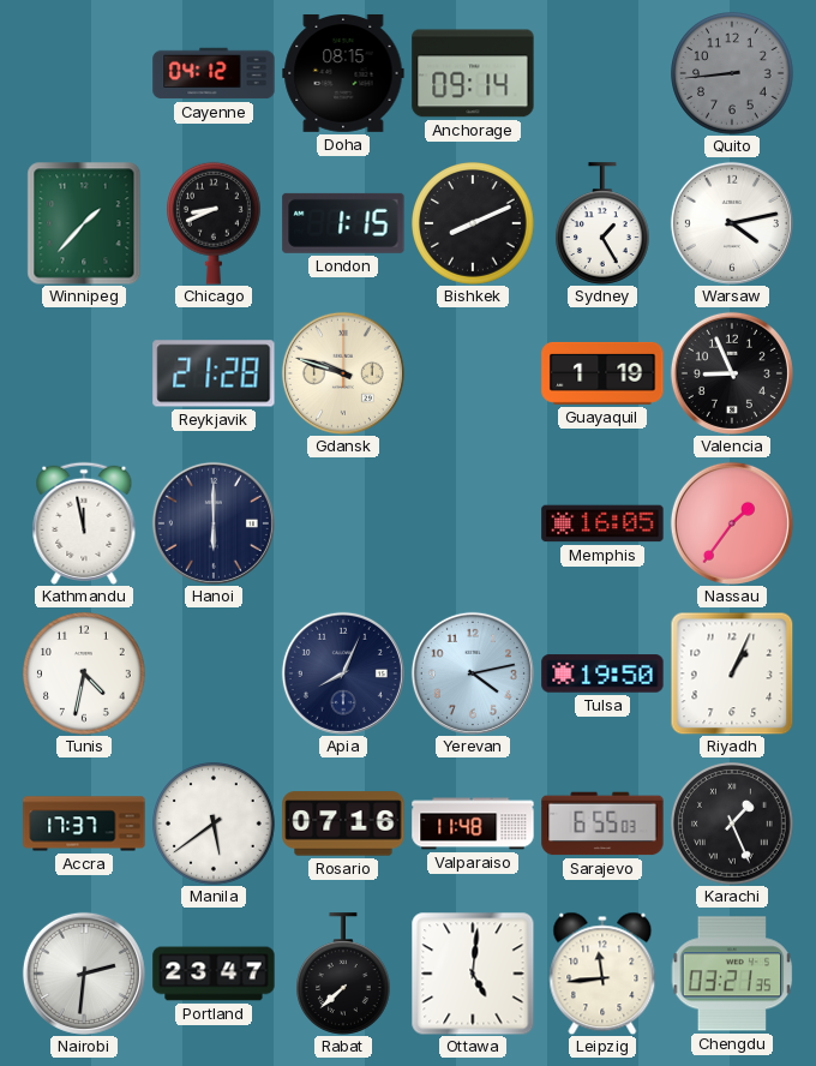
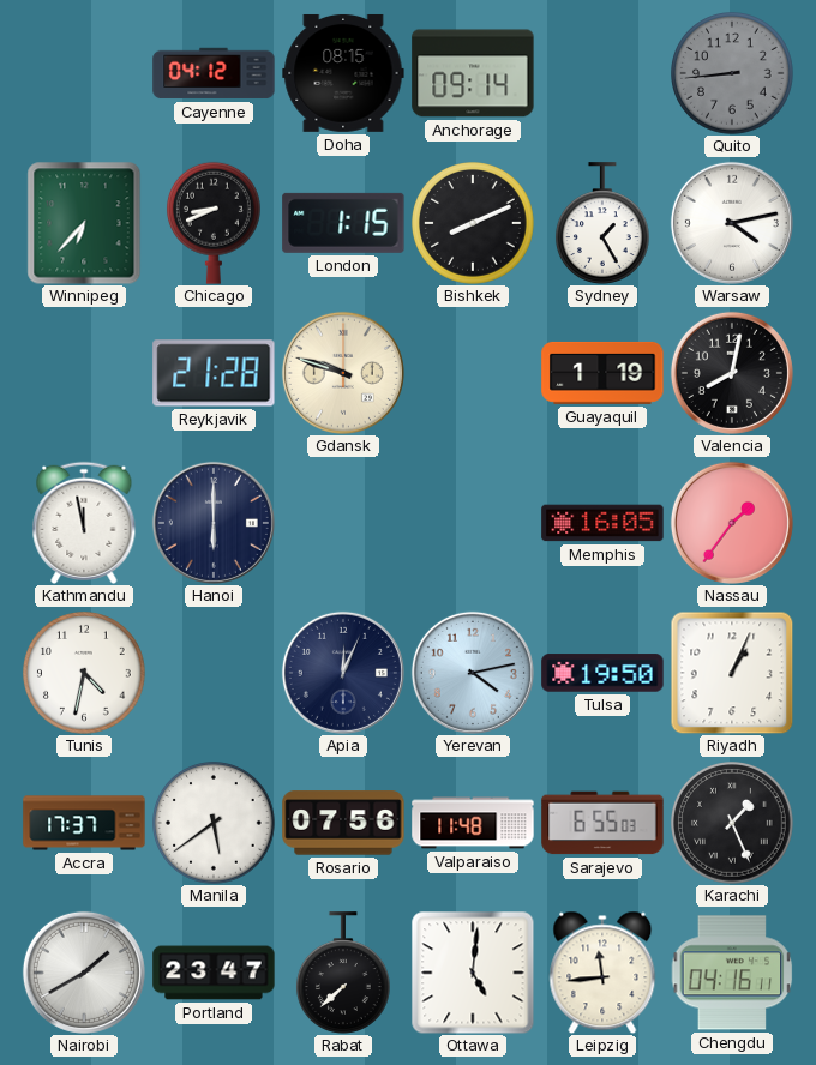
Winnipeg: 1:37 -> 6:37
Valencia: 8:56 -> 8:02
Apia: 8:04 -> 12:04
Rosario: 07:16 -> 07:56
Nairobi: 2:31 -> 1:40
Chengdu: 03:21 -> 04:16
